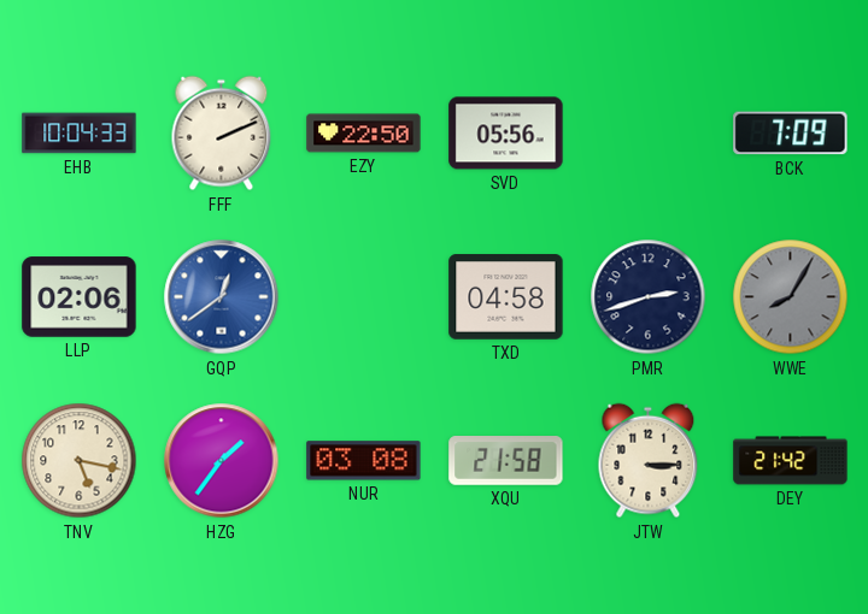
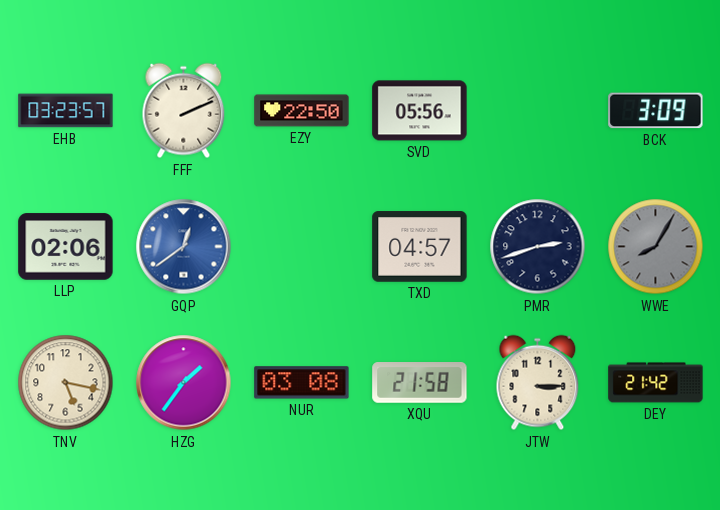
EHB: 10:04 -> 03:23
BCK: 7:09 -> 3:09
TXD: 04:58 -> 04:57
